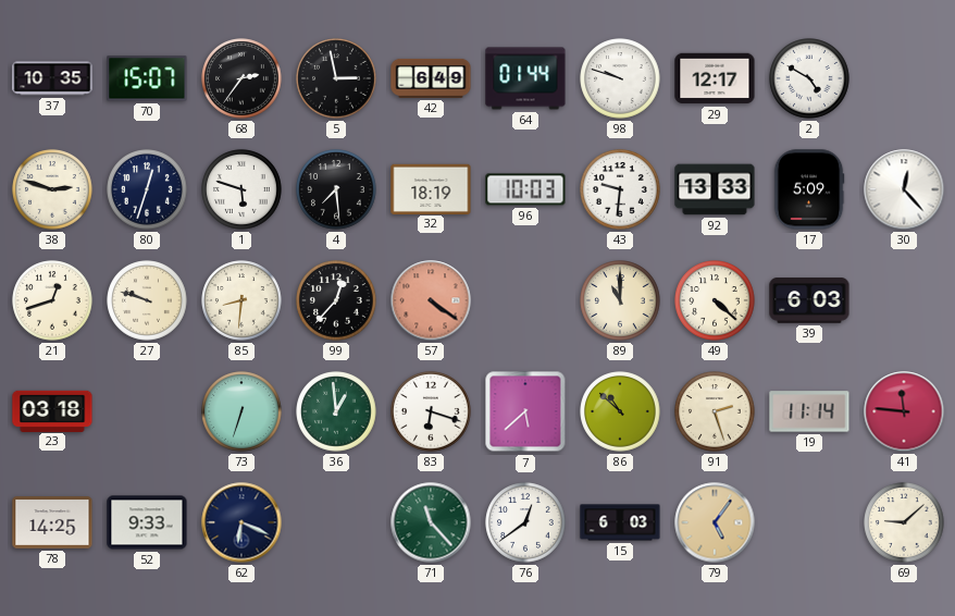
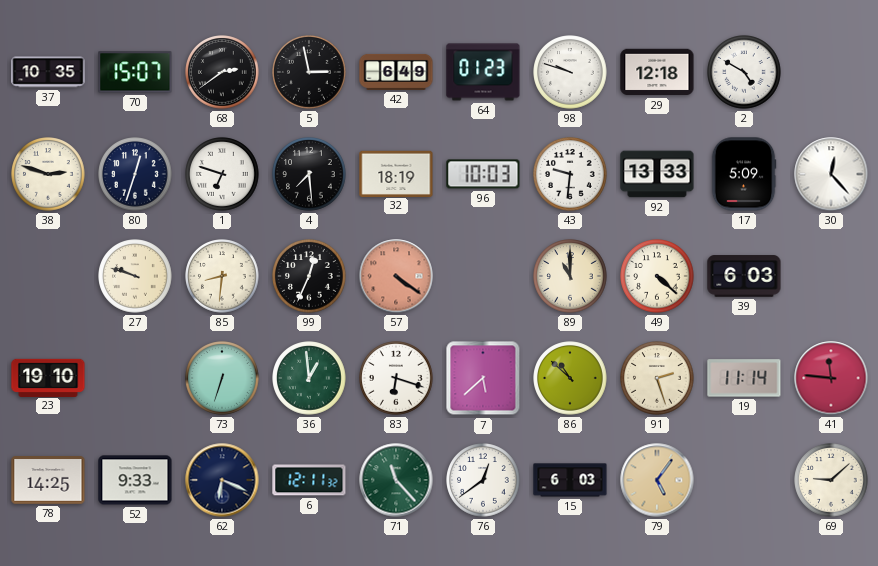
68: 2:36 -> 2:39
64: 01:44 -> 01:23
29: 12:17 -> 12:18
1: 5:48 -> 6:48
21: 12:42 -> none
99: 12:37 -> 12:34
23: 03:18 -> 19:10
6: none -> 12:11
